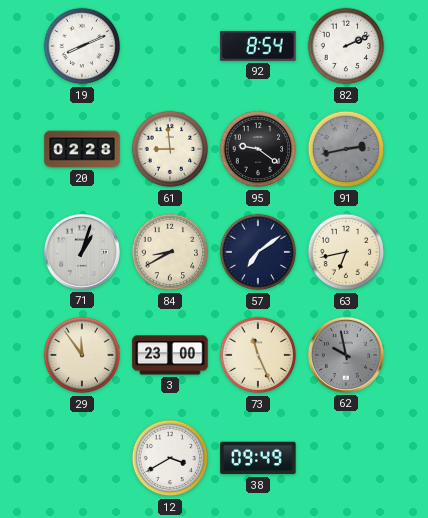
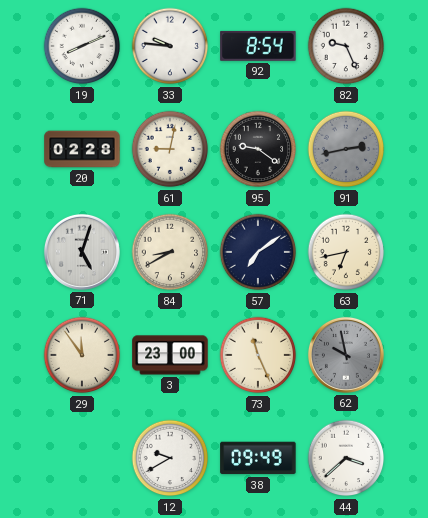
33: none -> 9:46
82: 2:11 -> 9:26
61: 8:59 -> 9:02
71: 1:03 -> 5:03
12: 3:40 -> 9:40
44: none -> 3:38
